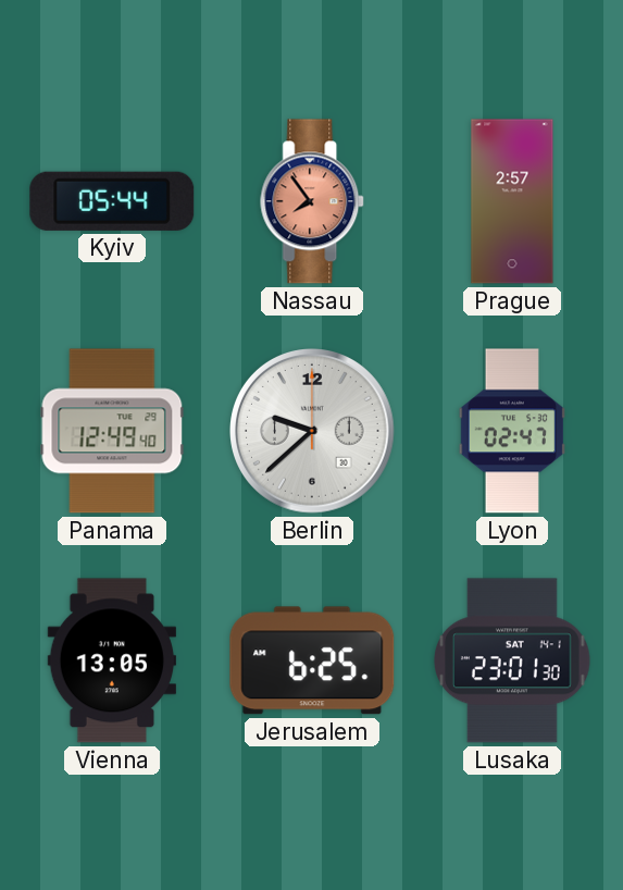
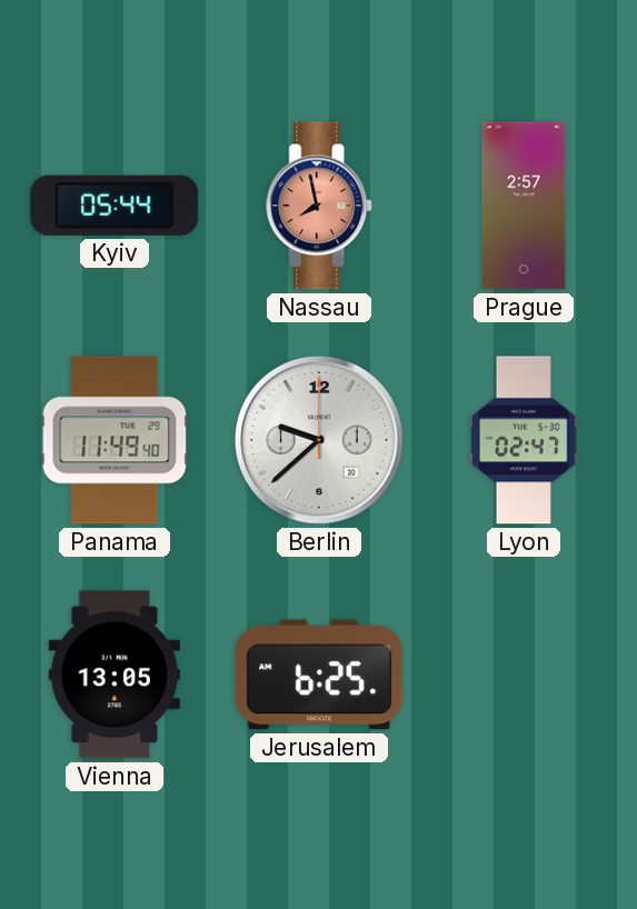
Nassau: 7:54 -> 7:58
Panama: 12:49 -> 11:49
Lusaka: 23:01 -> none
